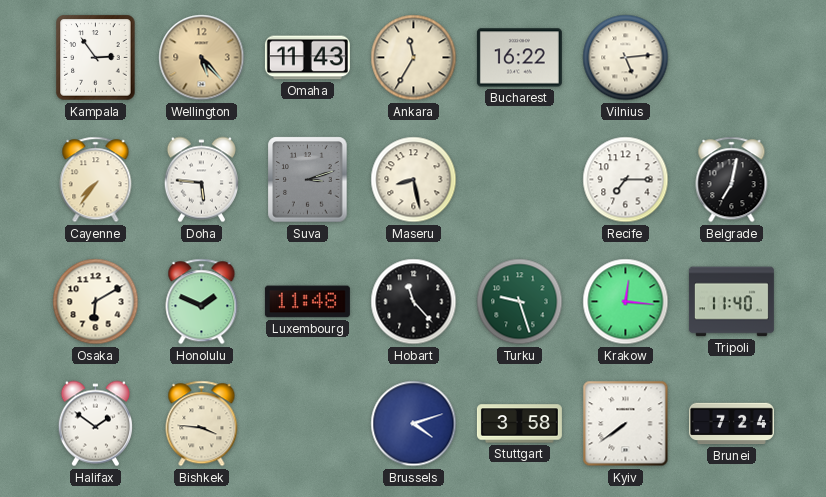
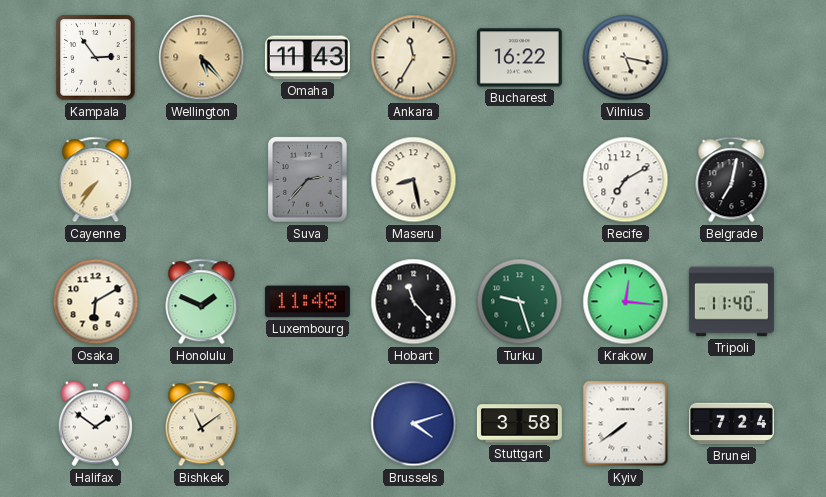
Vilnius: 5:14 -> 5:17
Doha: 5:46 -> none
Suva: 3:12 -> 2:37
Recife: 7:15 -> 7:10
Bishkek: 3:46 -> 11:09
